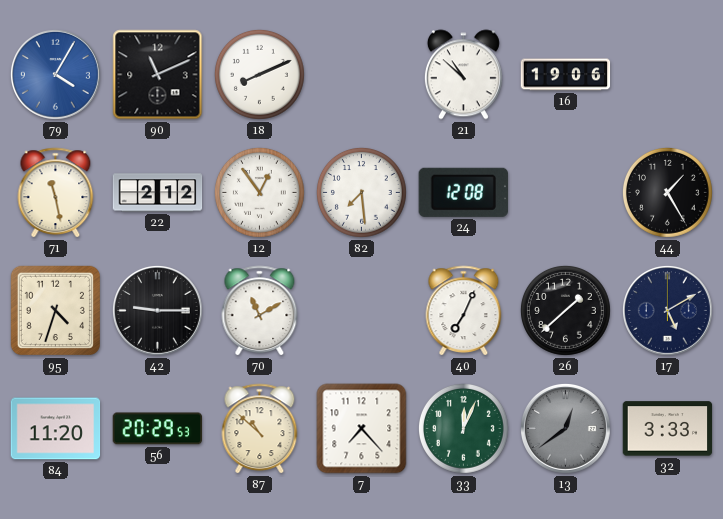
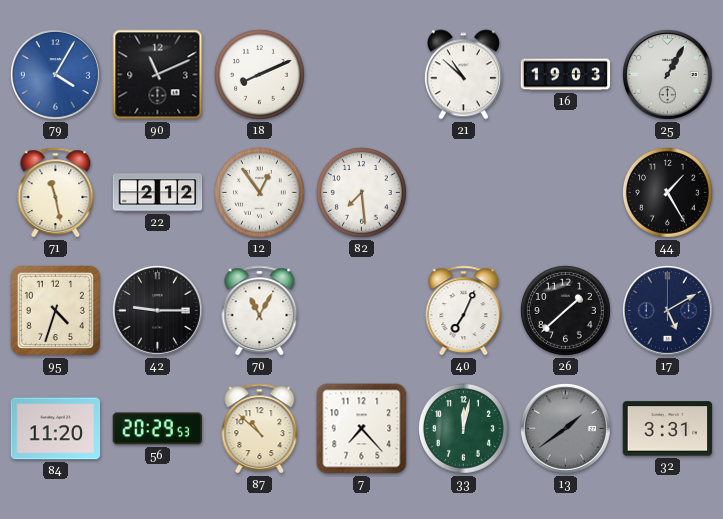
16: 19:06 -> 19:03
25: none -> 1:05
24: 12:08 -> none
70: 11:10 -> 11:05
33: 12:04 -> 12:02
13: 12:39 -> 1:39
32: 3:33 -> 3:31
